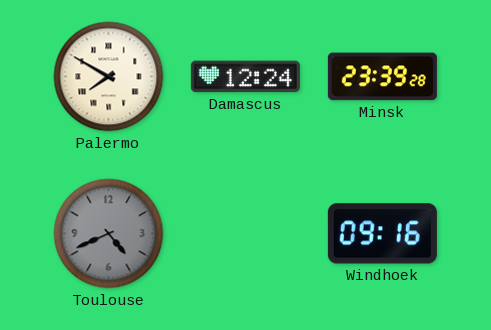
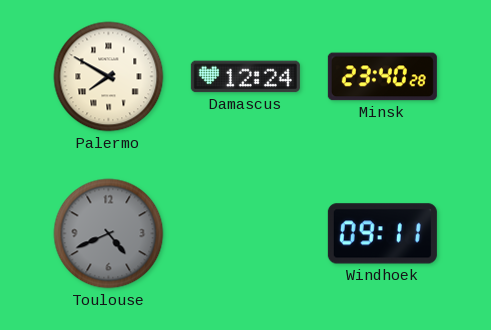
Minsk: 23:39 -> 23:40
Windhoek: 09:16 -> 09:11
